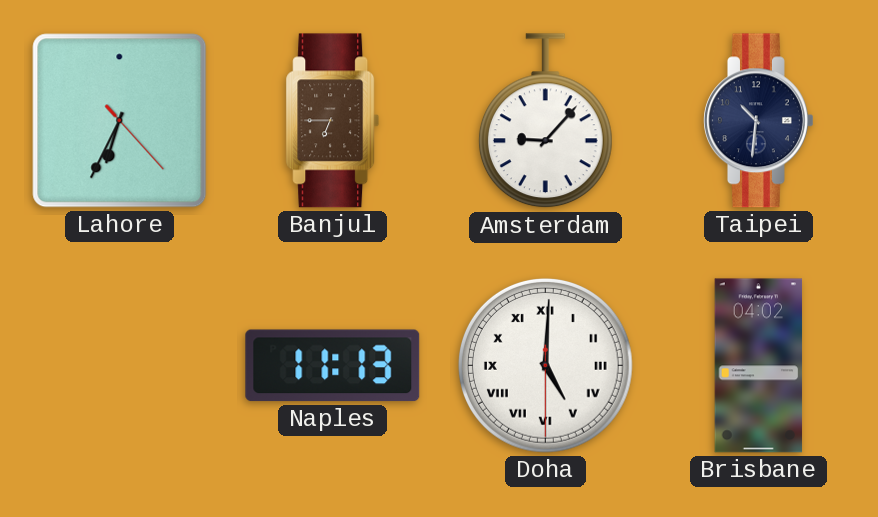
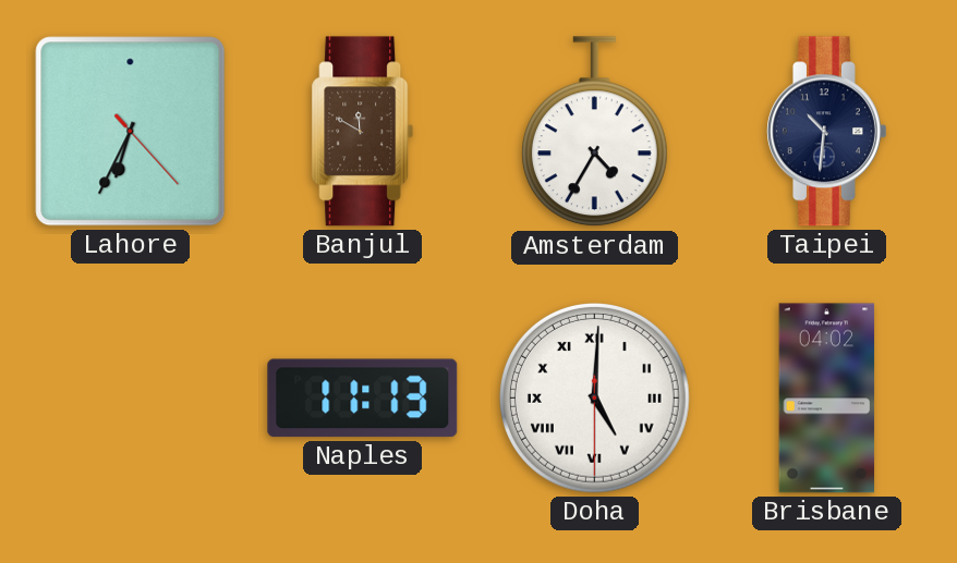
Banjul: 6:45 -> 11:50
Amsterdam: 9:07 -> 4:35
